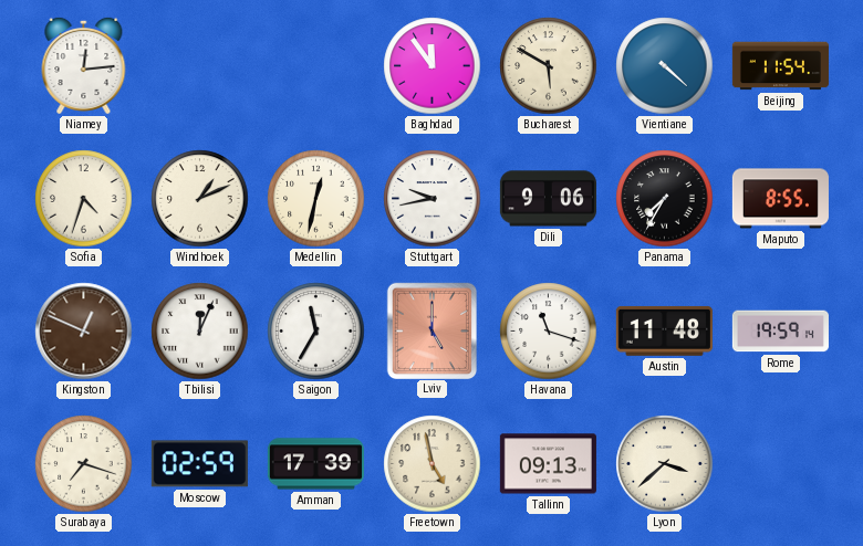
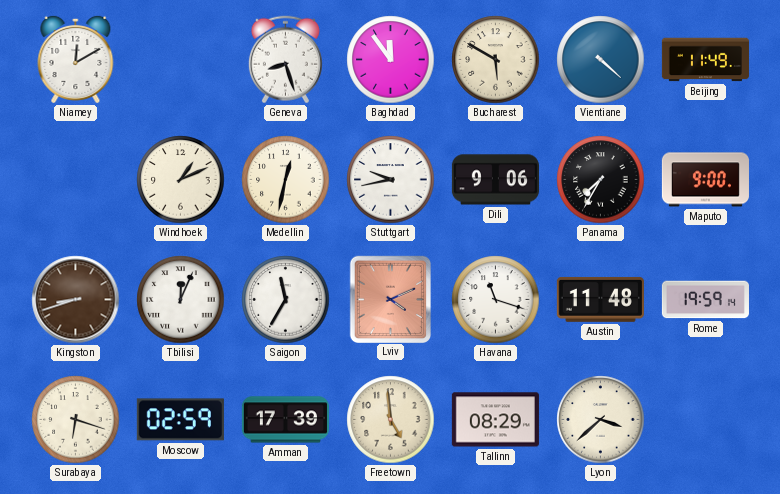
Niamey: 12:14 -> 12:10
Geneva: none -> 8:27
Beijing: 11:54 -> 11:49
Sofia: 4:33 -> none
Maputo: 8:55 -> 9:00
Kingston: 12:49 -> 8:42
Lviv: 5:00 -> 4:11
Surabaya: 7:18 -> 6:18
Freetown: 4:58 -> 4:59
Tallinn: 09:13 -> 08:29
